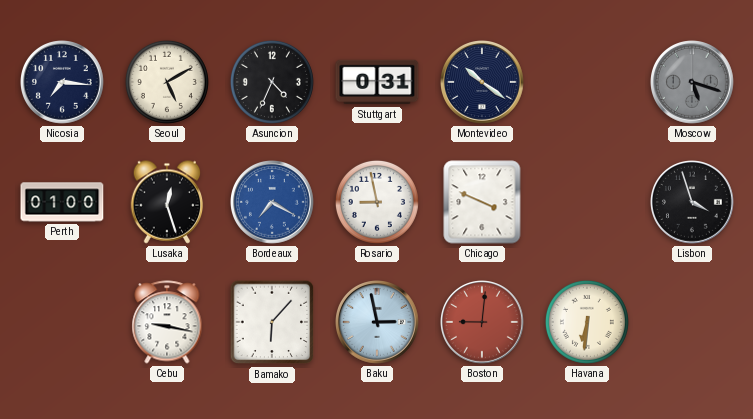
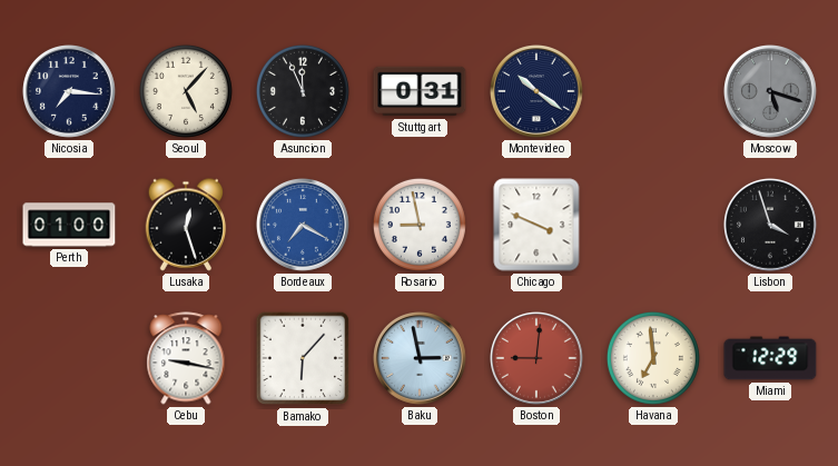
Seoul: 5:10 -> 5:07
Asuncion: 4:34 -> 11:56
Havana: 6:31 -> 6:59
Miami: none -> 12:29
